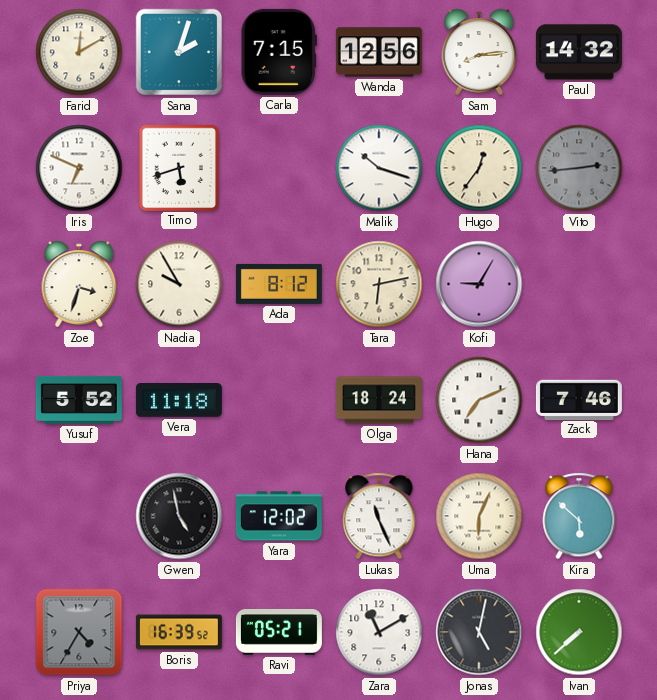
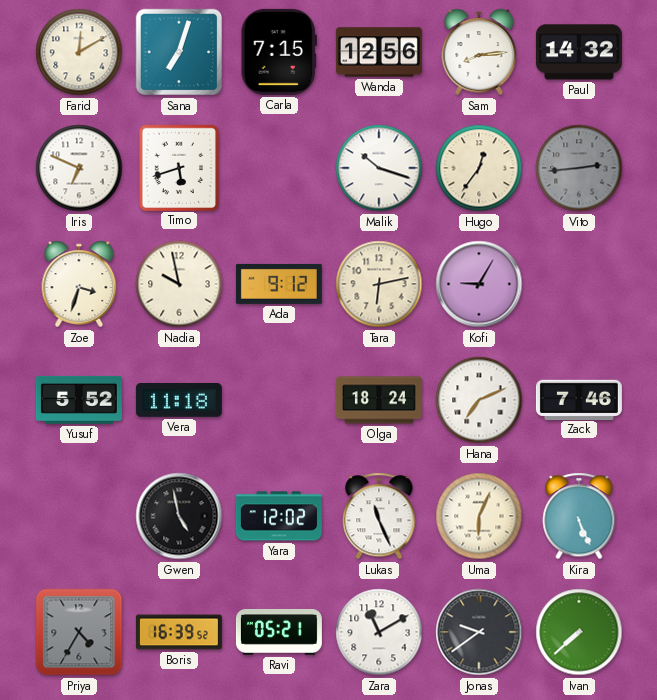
Sana: 2:03 -> 7:03
Nadia: 9:55 -> 9:58
Ada: 8:12 -> 9:12
Kira: 5:52 -> 5:26
Jonas: 5:02 -> 9:39
